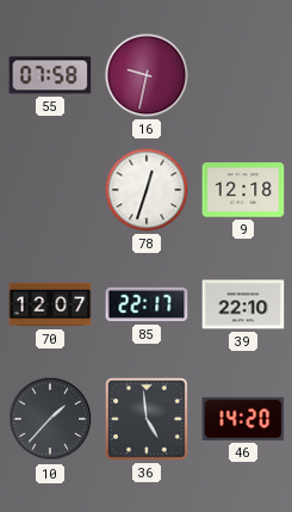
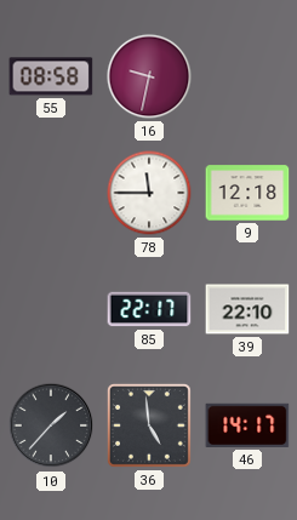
55: 07:58 -> 08:58
78: 12:33 -> 11:45
70: 12:07 -> none
46: 14:20 -> 14:17
